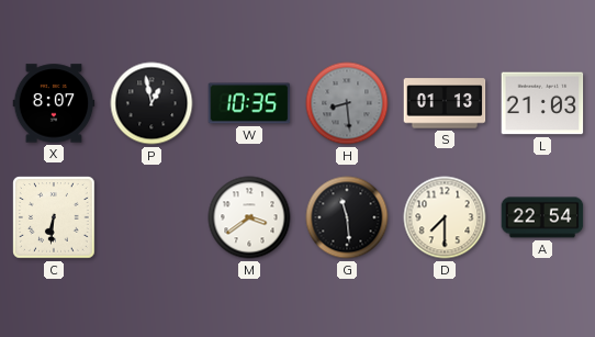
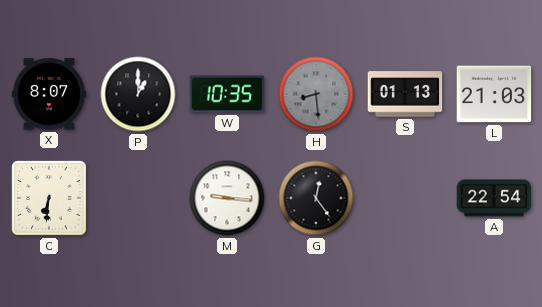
P: 12:58 -> 1:00
M: 3:39 -> 9:16
G: 11:29 -> 12:24
D: 7:30 -> none
